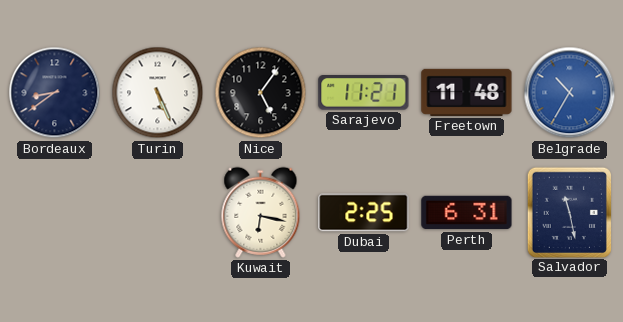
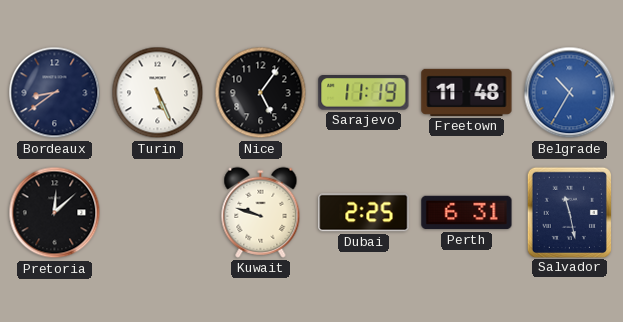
Sarajevo: 11:21 -> 11:19
Pretoria: none -> 12:08
Kuwait: 6:17 -> 9:48
